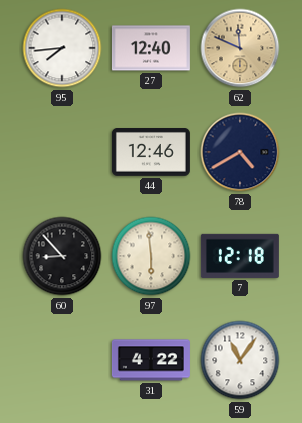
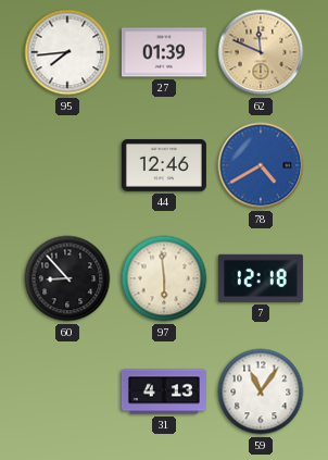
27: 12:40 -> 01:39
78 dial: navy -> blue
31: 4:22 -> 4:13
